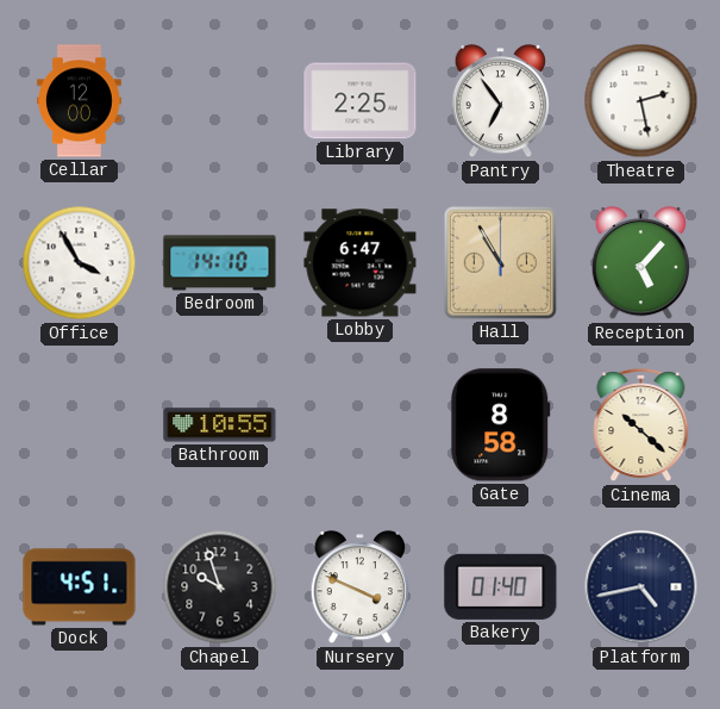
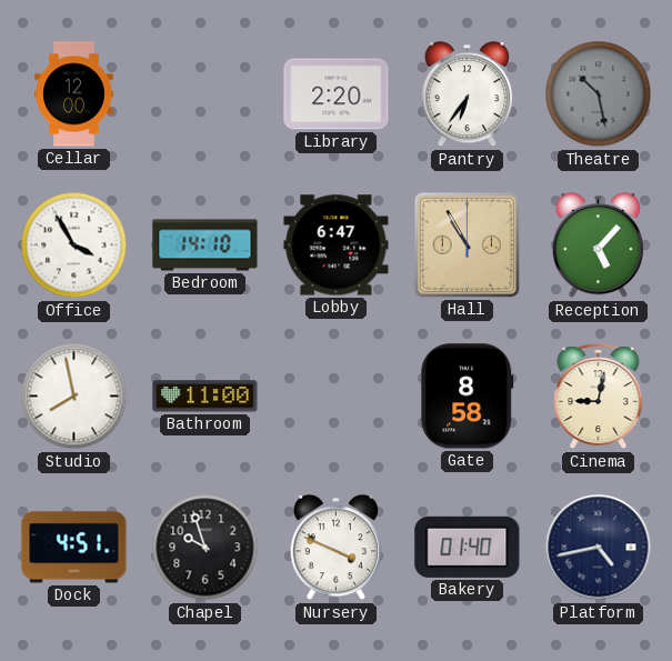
Library: 2:25 -> 2:20
Pantry: 6:54 -> 6:36
Theatre: 2:28 -> 10:28
Theatre dial: white -> grey
Studio: none -> 7:58
Bathroom: 10:55 -> 11:00
Cinema: 10:22 -> 9:02
